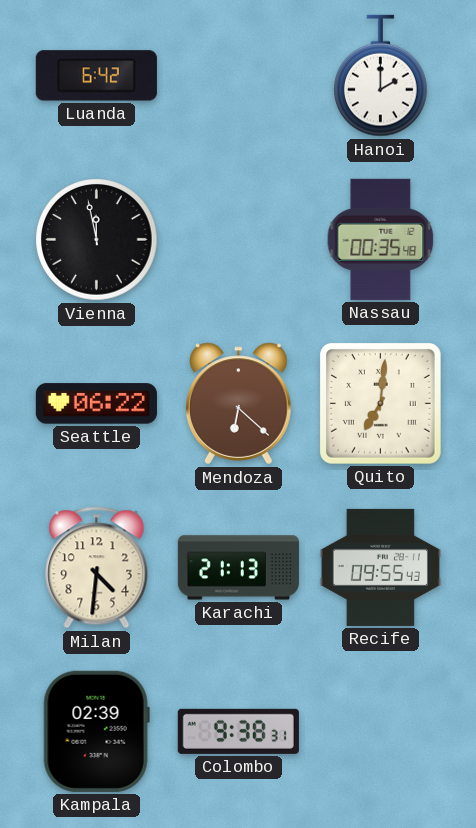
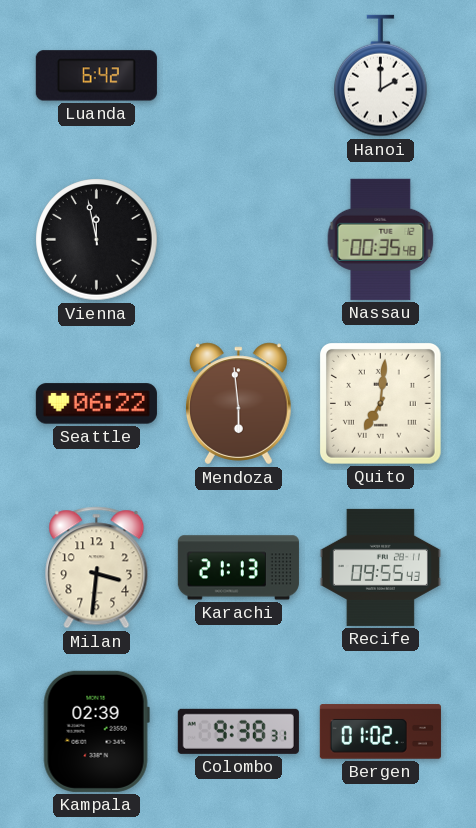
Mendoza: 6:22 -> 5:59
Milan: 4:31 -> 3:31
Bergen: none -> 01:02
